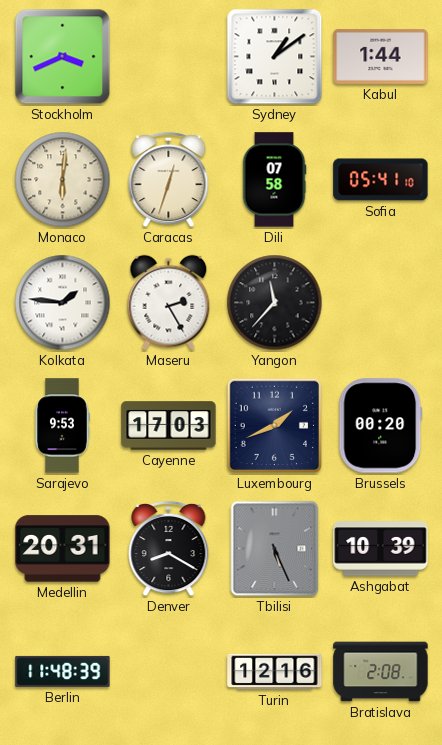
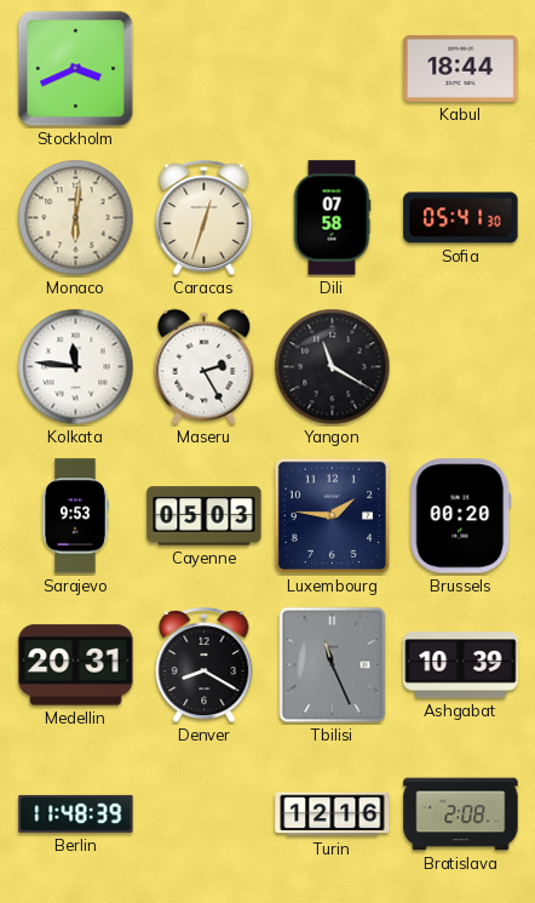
Sydney: 1:09 -> none
Kabul: 1:44 -> 18:44
Sofia: 05:41:10 -> 05:41:30
Kolkata: 1:46 -> 11:46
Yangon: 11:37 -> 11:20
Cayenne: 17:03 -> 05:03
Luxembourg: 1:41 -> 1:46
Tbilisi: 5:26 -> 11:26
